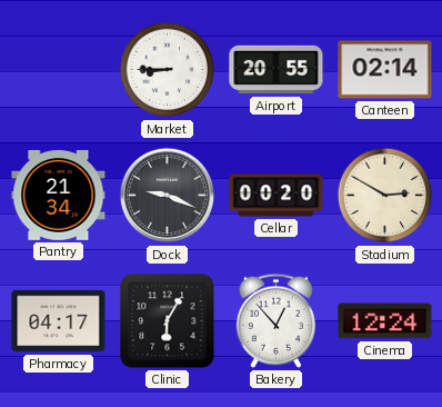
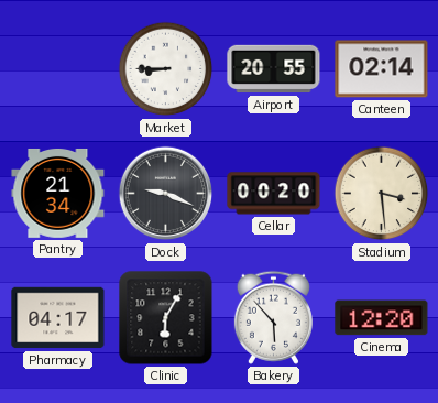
Stadium: 2:50 -> 3:29
Bakery: 12:53 -> 5:53
Cinema: 12:24 -> 12:20
